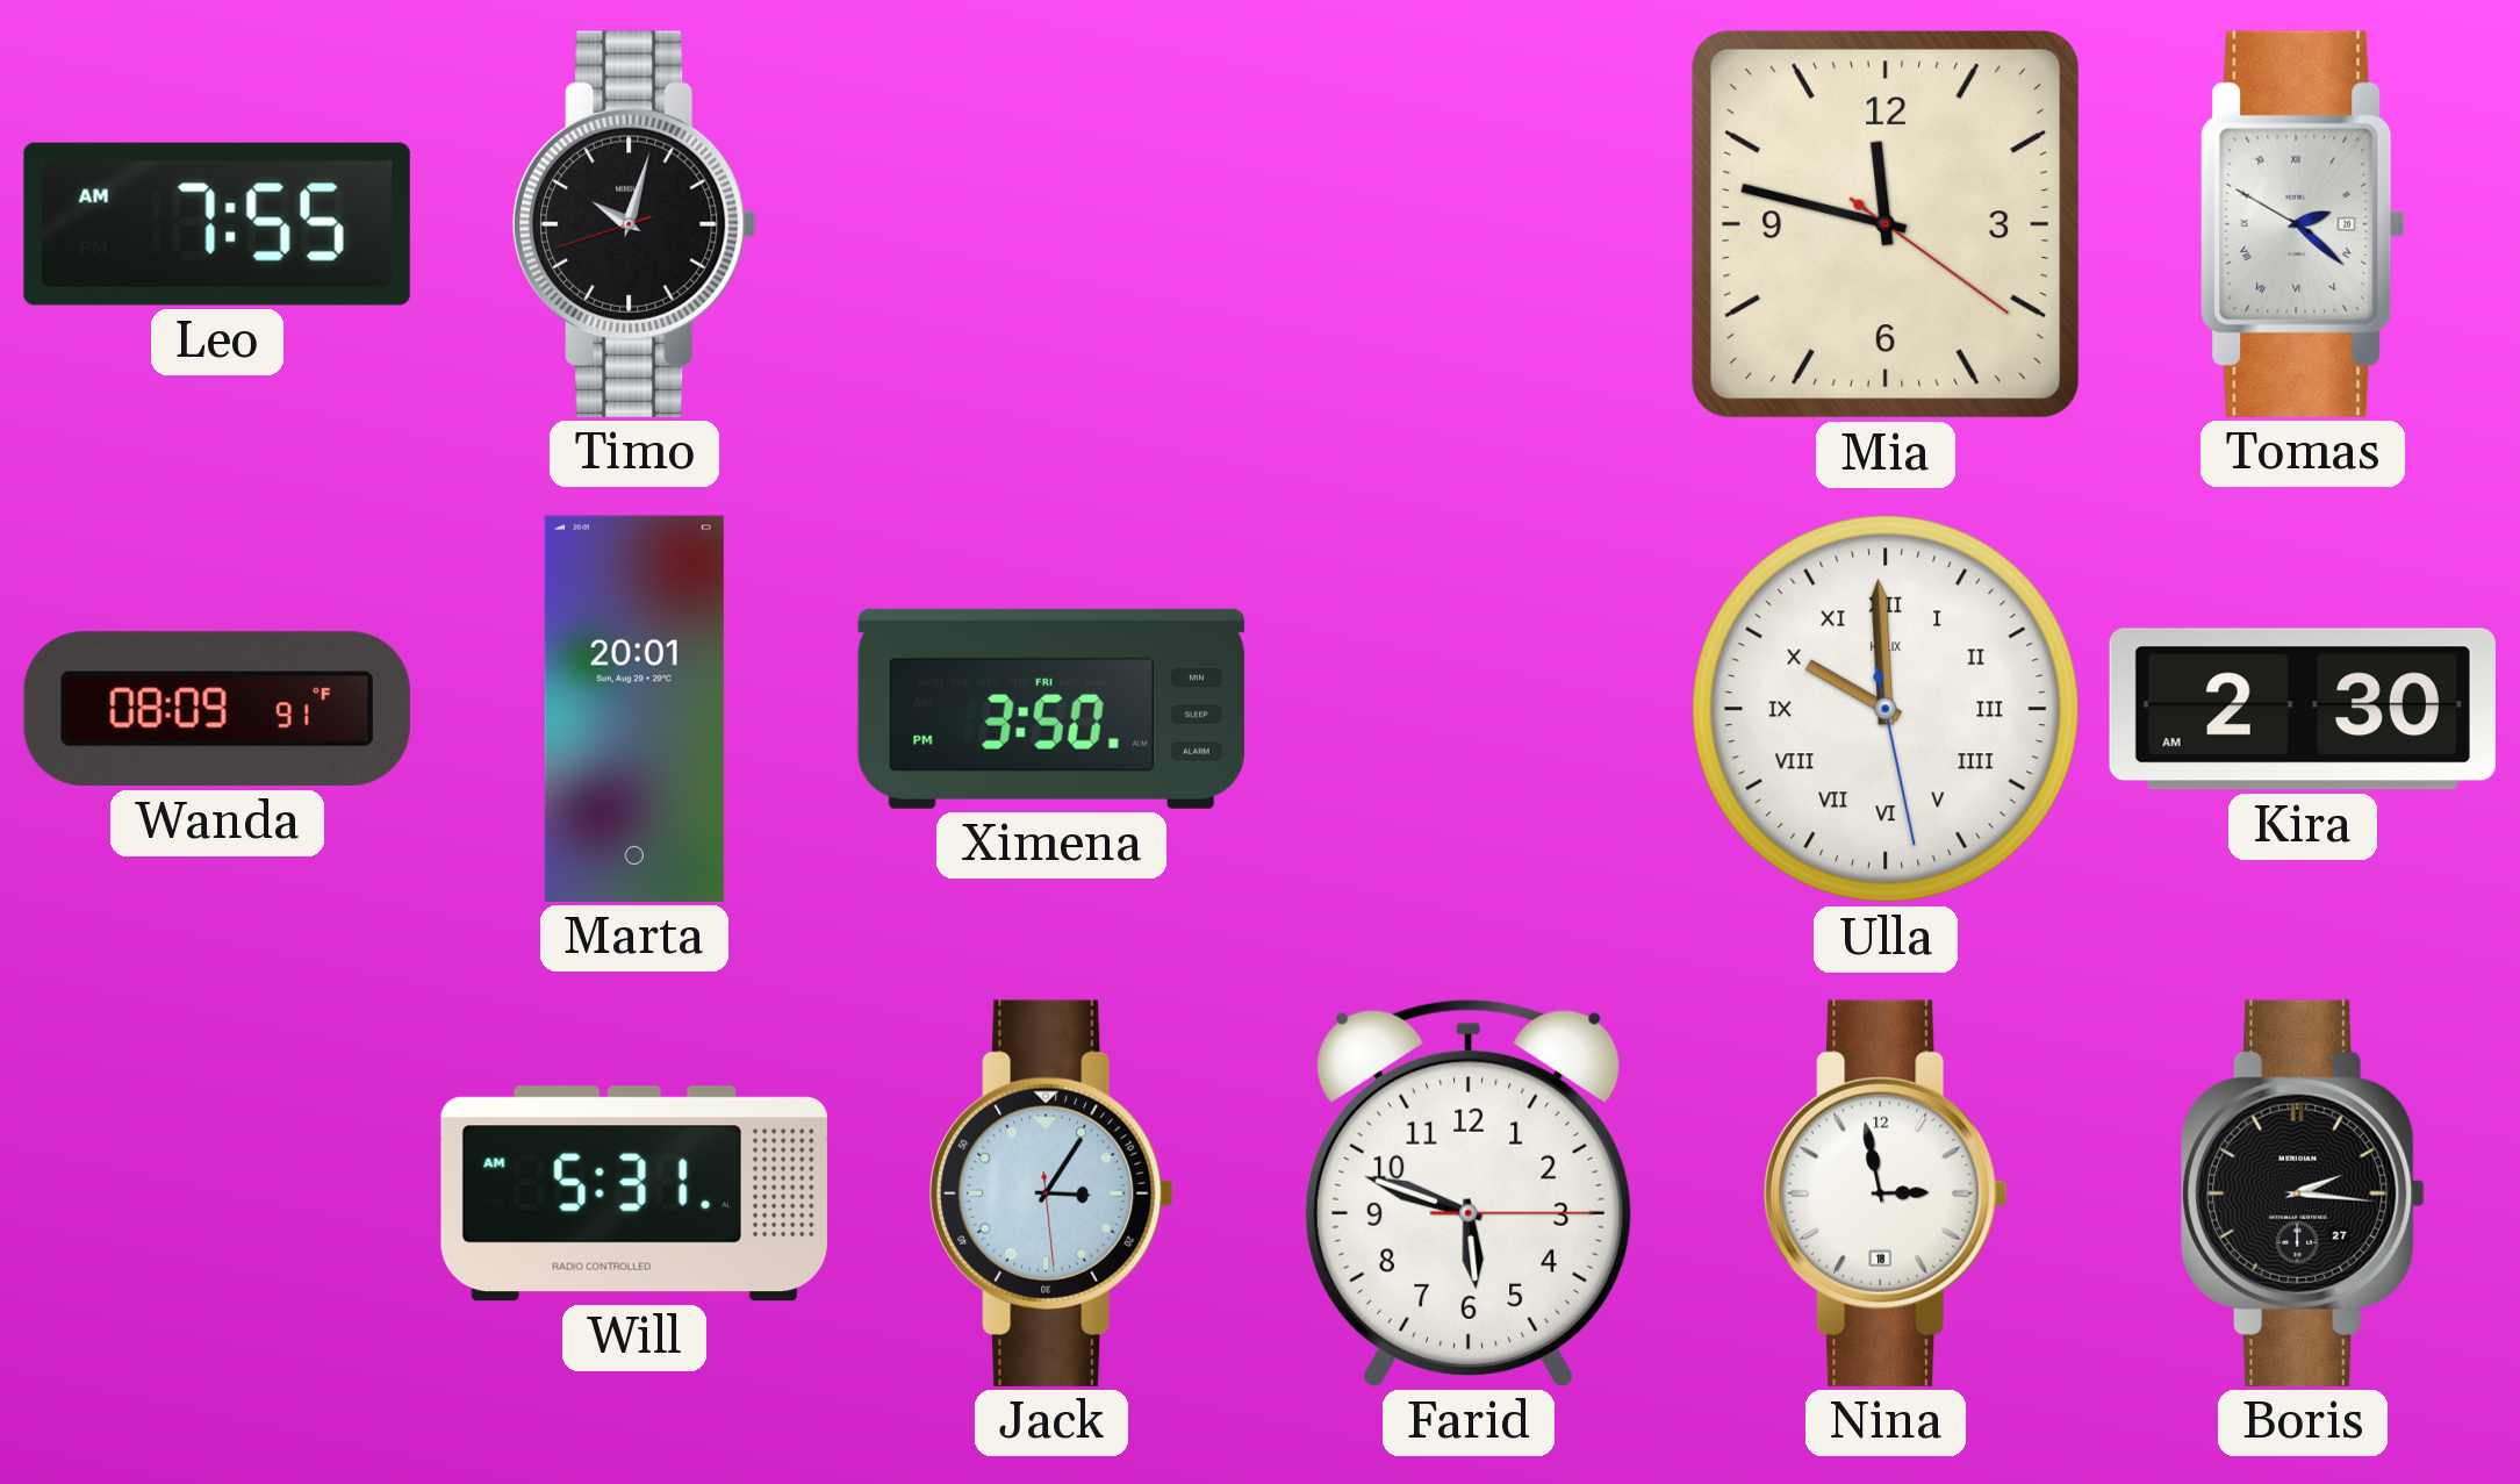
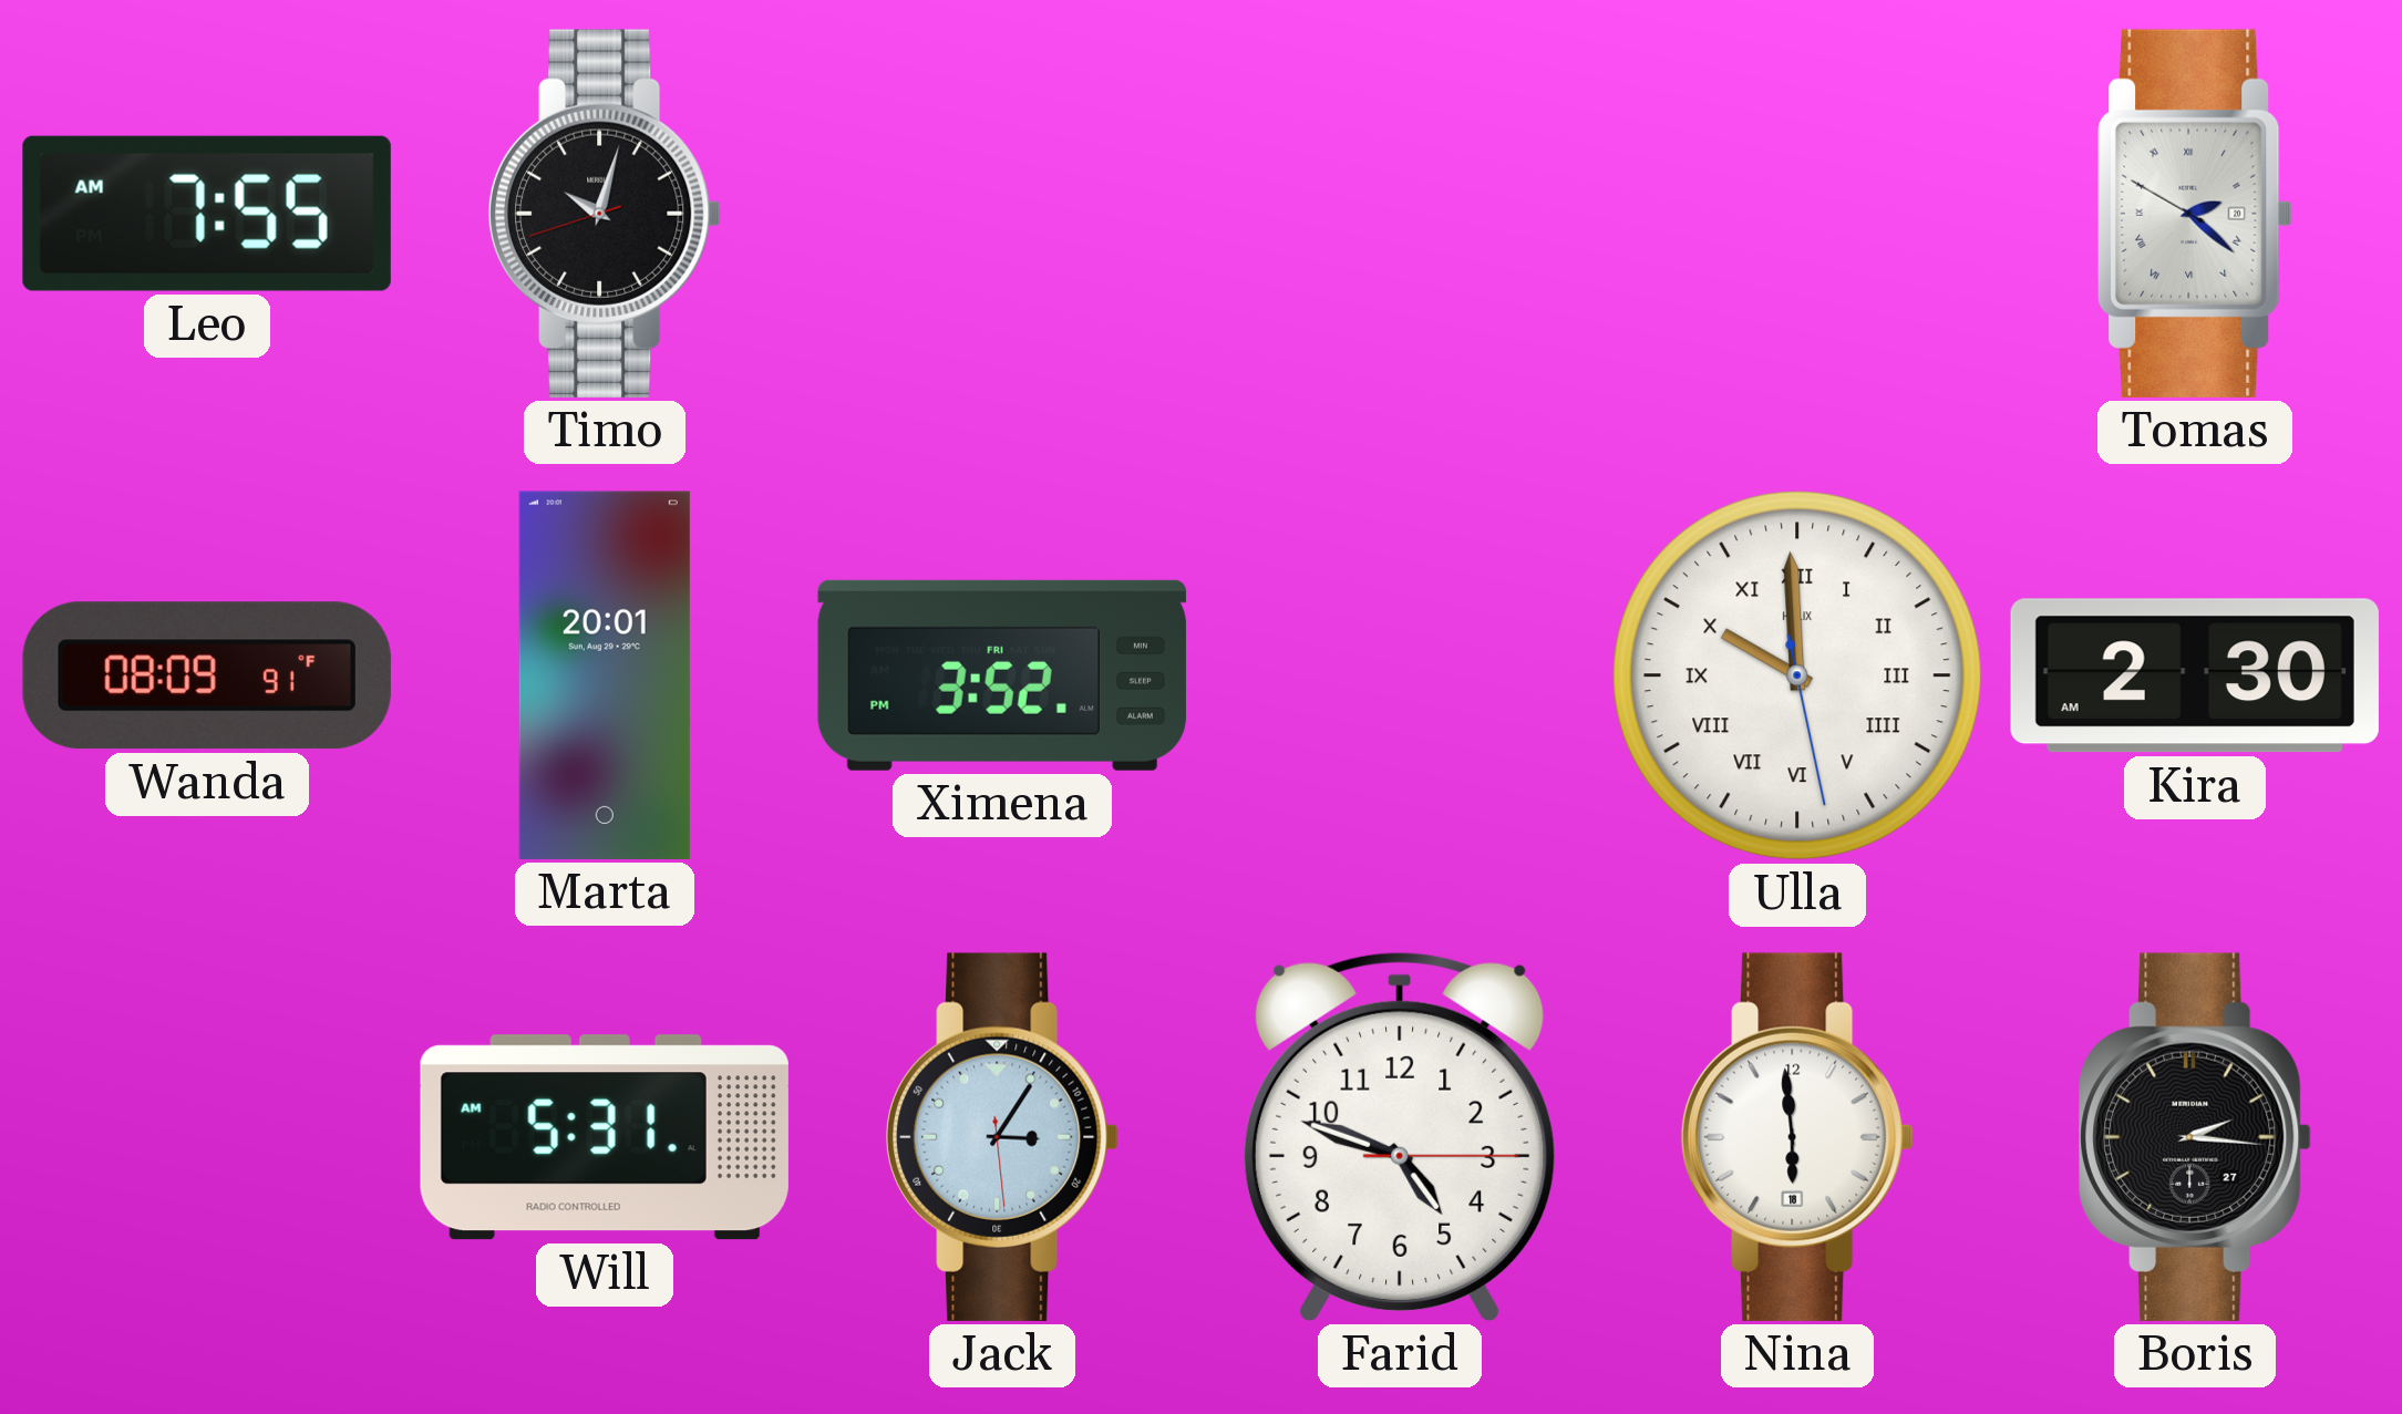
Mia: 11:47 -> none
Ximena: 3:50 -> 3:52
Farid: 5:48 -> 4:48
Nina: 2:58 -> 5:59
